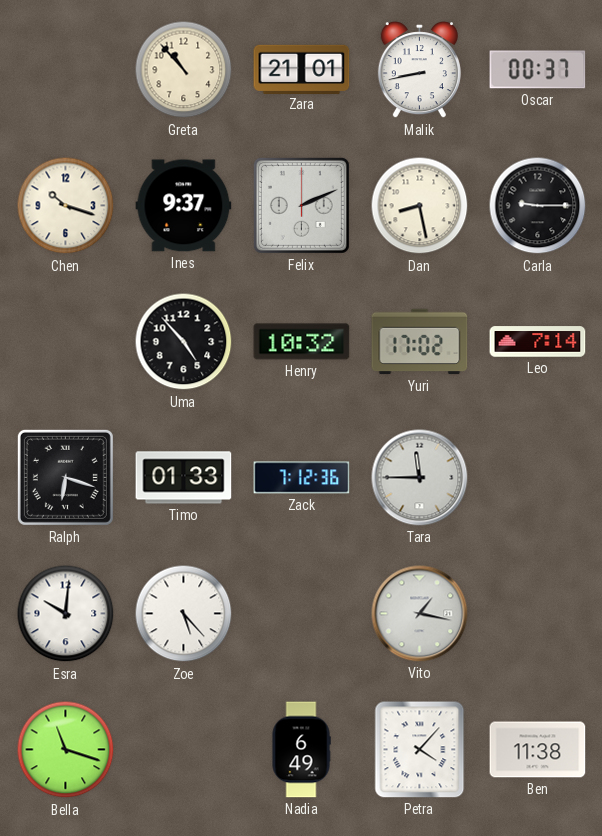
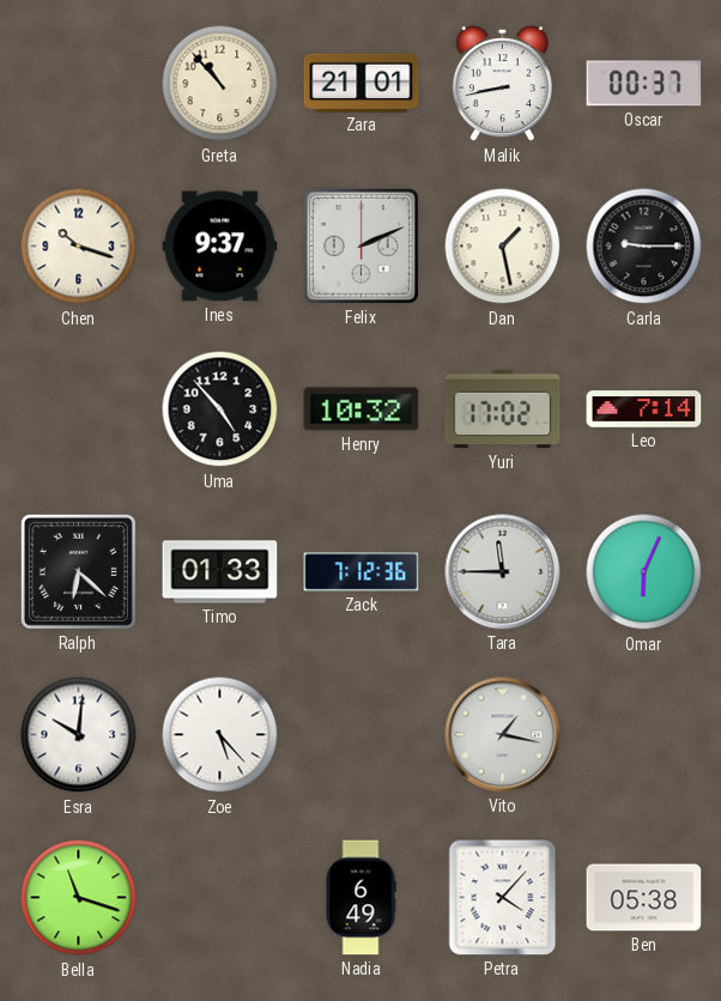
Dan: 8:28 -> 1:28
Ralph: 6:18 -> 6:22
Omar: none -> 6:04
Ben: 11:38 -> 05:38
